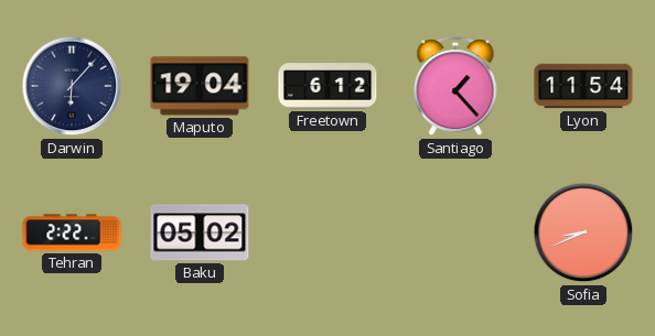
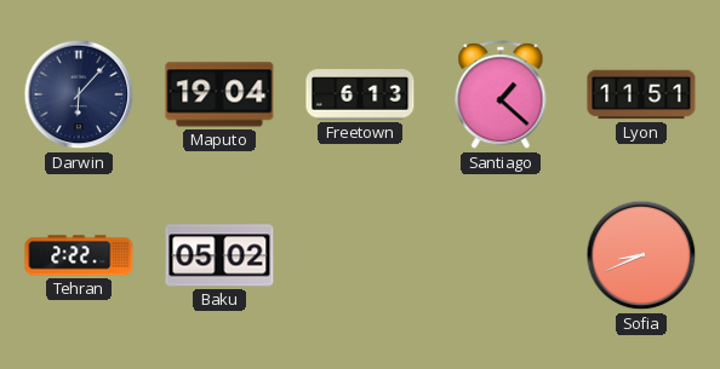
Freetown: 6:12 -> 6:13
Santiago: 1:23 -> 1:22
Lyon: 11:54 -> 11:51
